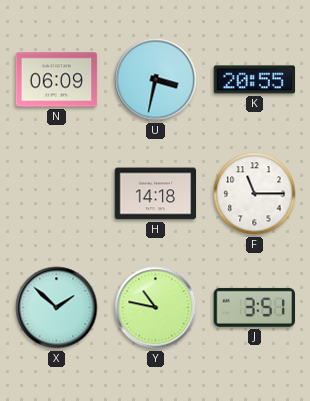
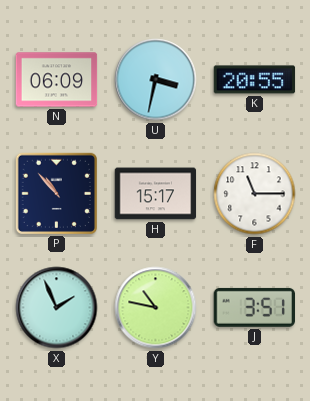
P: none -> 10:53
H: 14:18 -> 15:17
X: 1:52 -> 1:56
